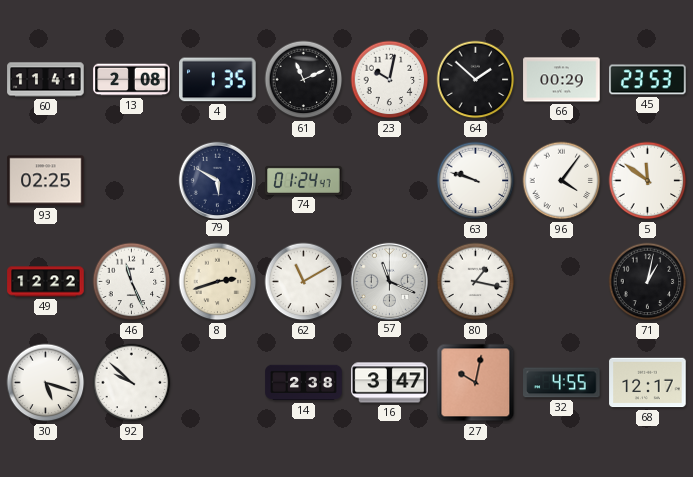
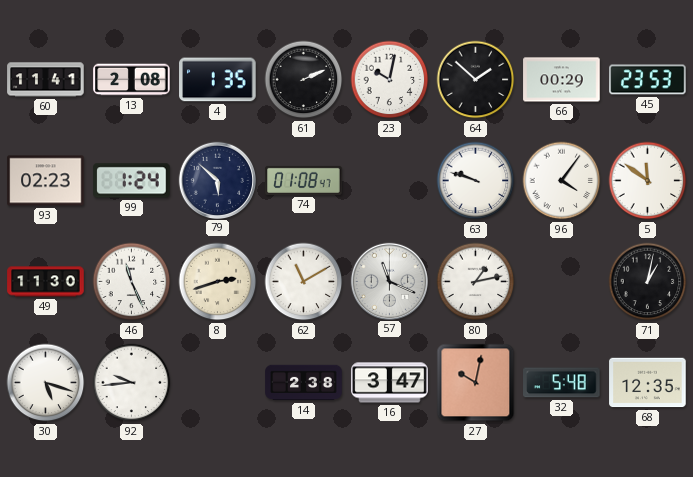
61: 11:11 -> 2:11
93: 02:25 -> 02:23
99: none -> 1:24
79: 5:50 -> 5:52
74: 01:24 -> 01:08
49: 12:22 -> 11:30
80: 1:17 -> 1:13
92: 9:52 -> 9:44
32: 4:55 -> 5:48
68: 12:17 -> 12:35
